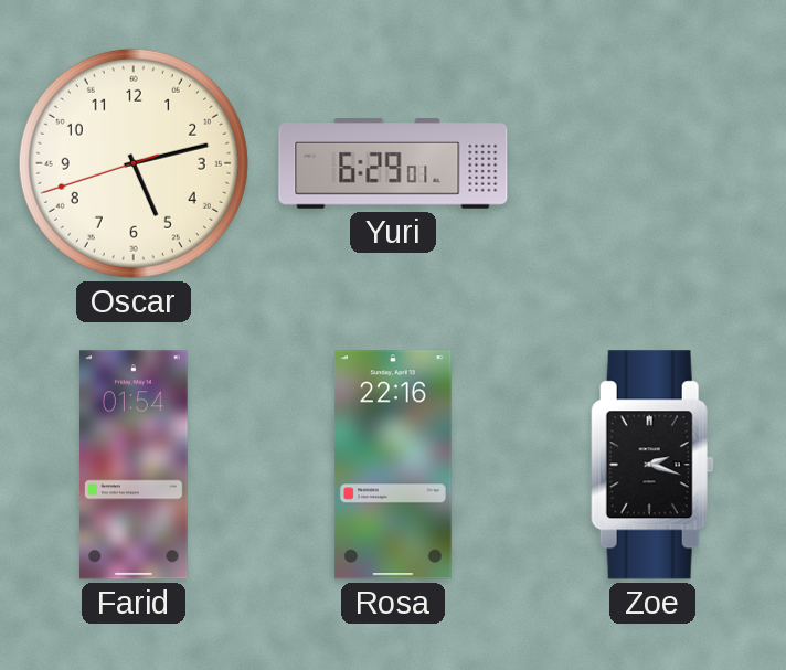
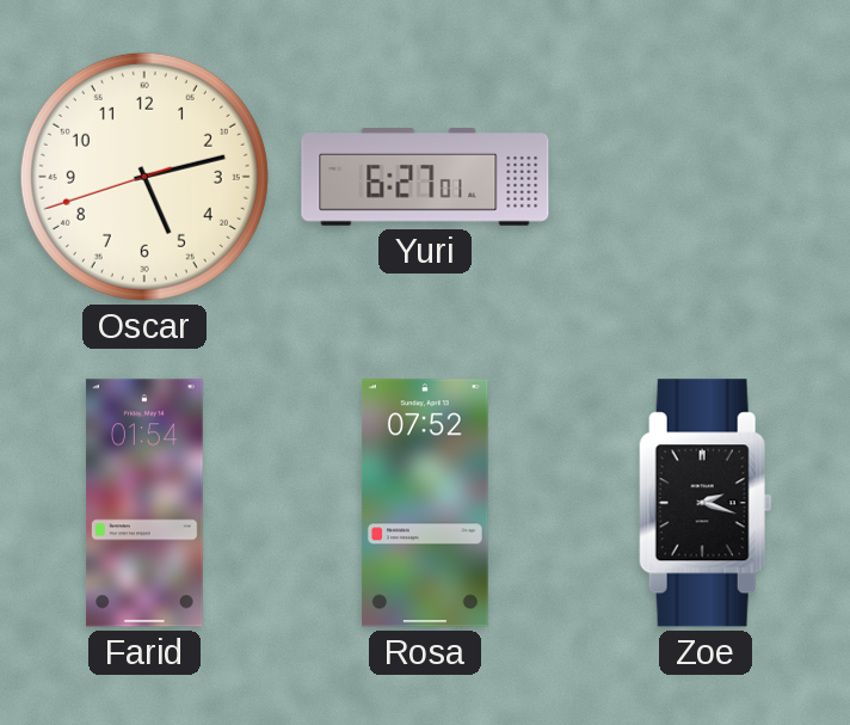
Yuri: 6:29 -> 6:27
Rosa: 22:16 -> 07:52
